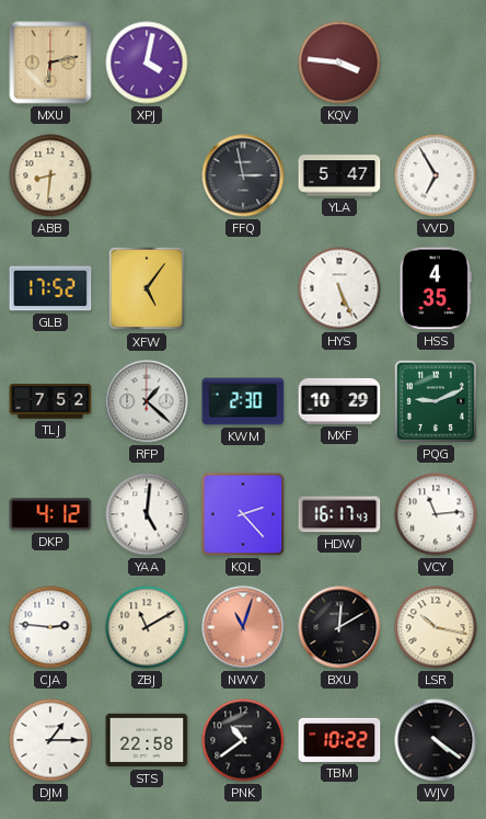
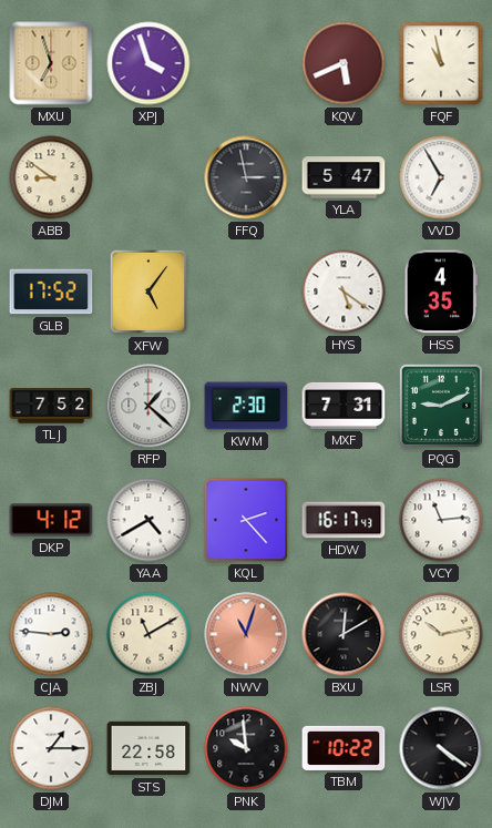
MXU: 6:13 -> 6:57
XPJ: 4:02 -> 3:57
KQV: 3:46 -> 5:41
FQF: none -> 10:58
ABB: 8:31 -> 8:51
HYS: 5:26 -> 5:21
MXF: 10:29 -> 7:31
YAA: 5:01 -> 4:40
LSR: 10:17 -> 10:13
PNK: 10:39 -> 9:59
